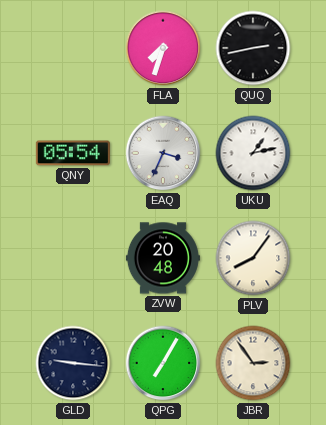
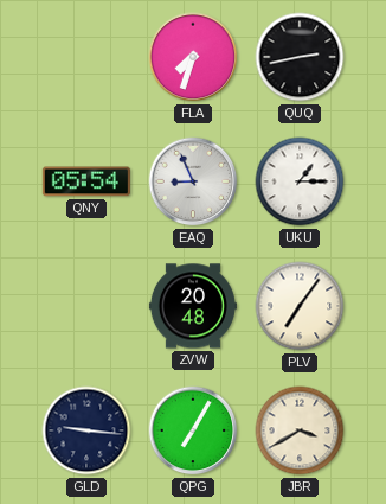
EAQ: 3:34 -> 8:56
UKU: 1:13 -> 1:15
PLV: 8:06 -> 7:06
JBR: 2:54 -> 3:40
